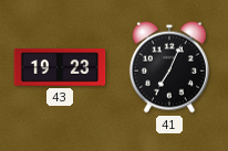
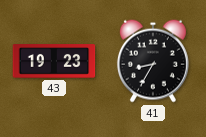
41: 7:04 -> 8:35
